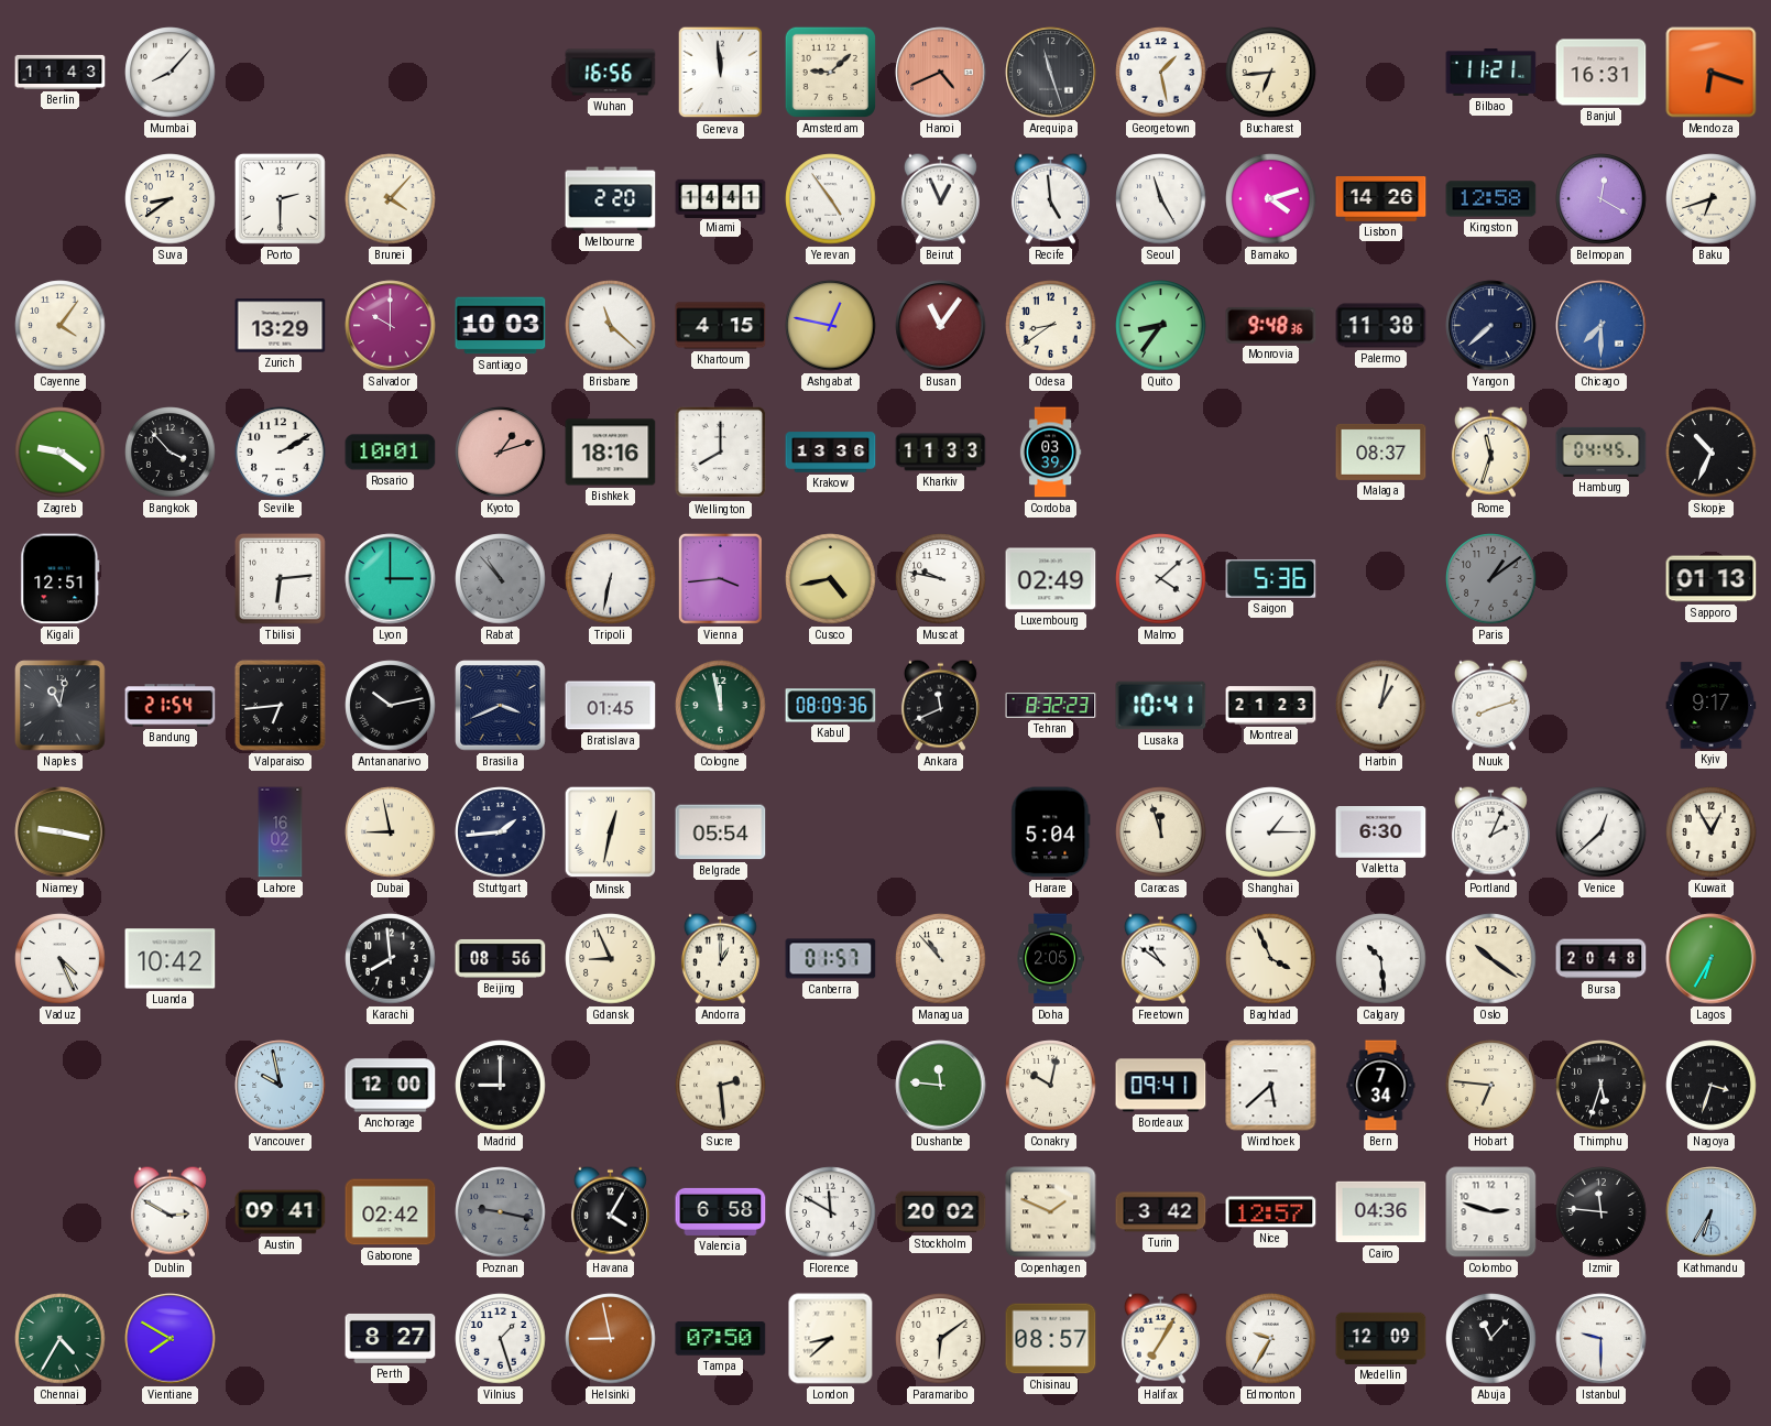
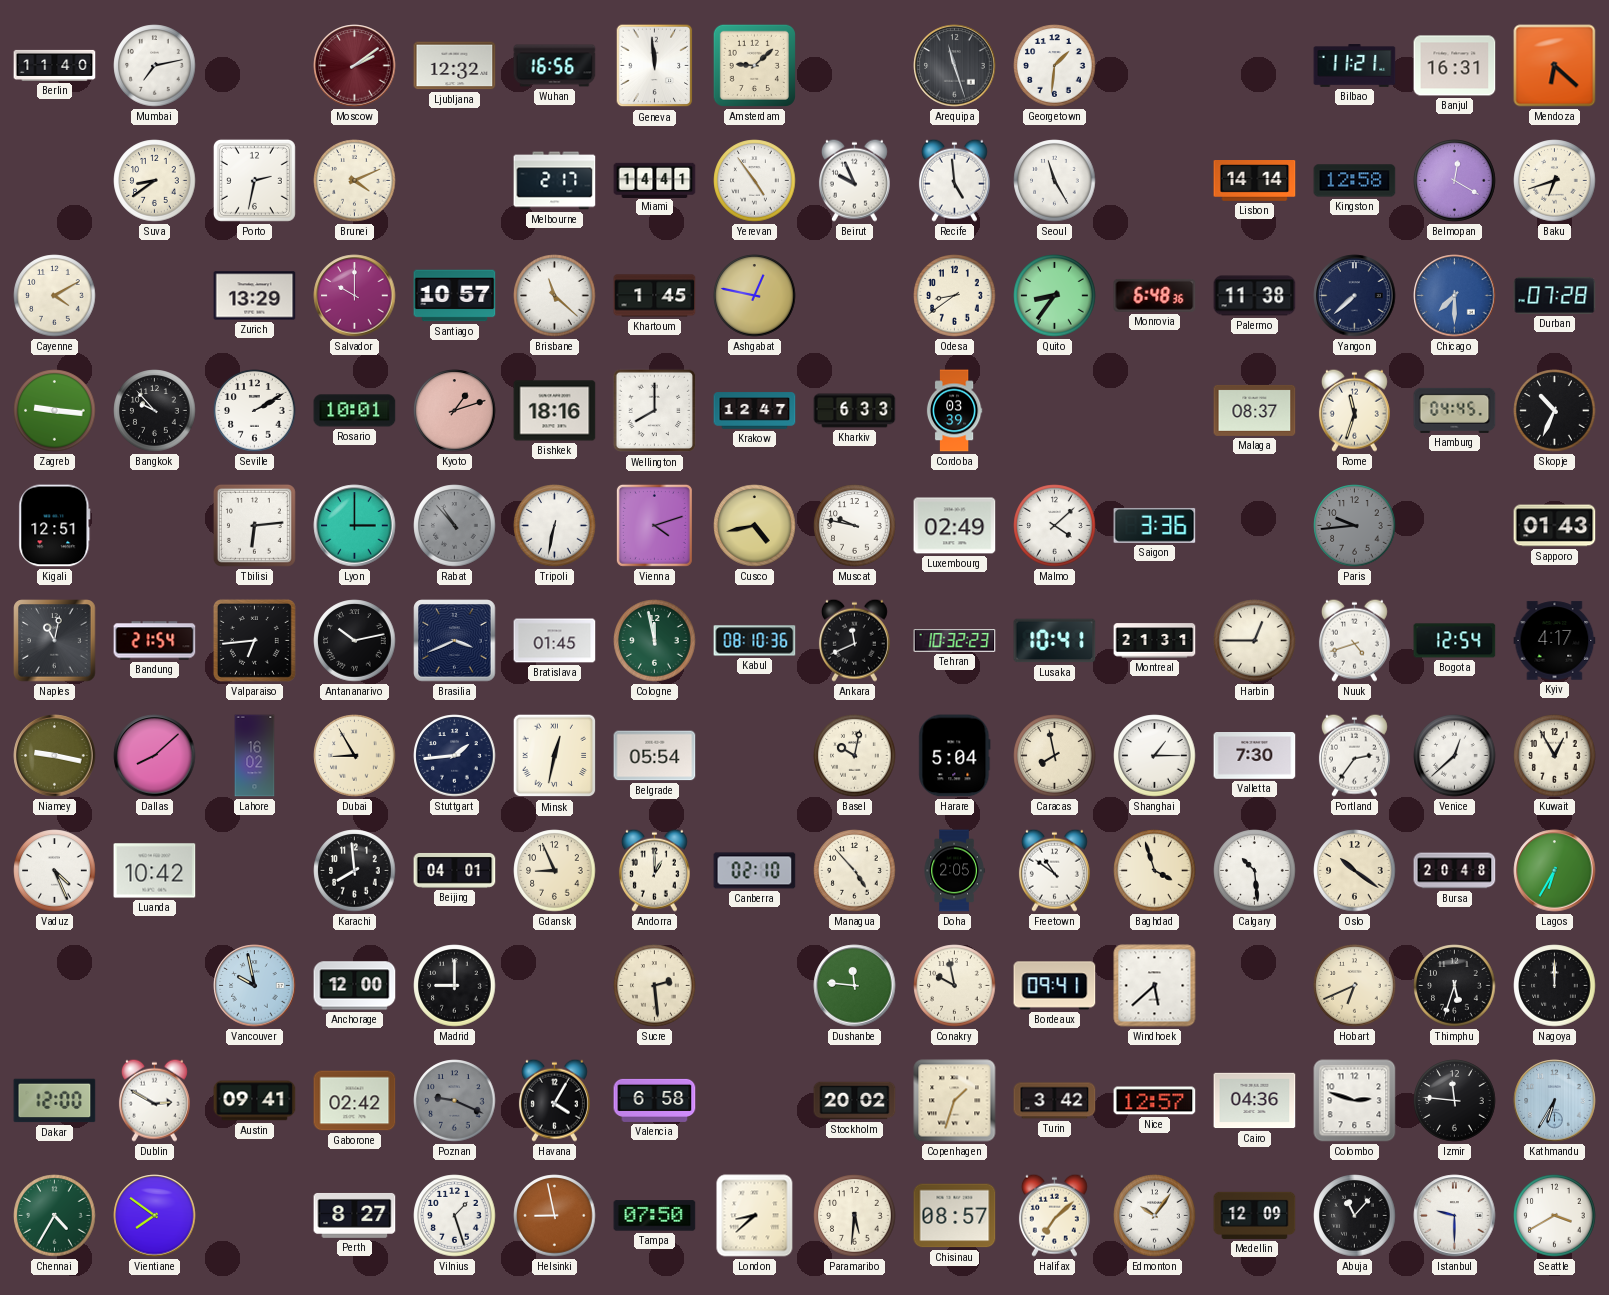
Berlin: 11:43 -> 11:40
Mumbai: 8:07 -> 7:13
Moscow: none -> 2:09
Ljubljana: none -> 12:32
Hanoi: 4:41 -> none
Georgetown: 1:28 -> 1:31
Bucharest: 6:44 -> none
Mendoza: 6:18 -> 6:22
Porto: 2:30 -> 2:32
Brunei: 4:07 -> 4:11
Melbourne: 2:20 -> 2:17
Beirut: 12:56 -> 9:56
Bamako: 4:12 -> none
Lisbon: 14:26 -> 14:14
Cayenne: 4:06 -> 4:10
Santiago: 10:03 -> 10:57
Khartoum: 4:15 -> 1:45
Busan: 11:06 -> none
Monrovia: 9:48 -> 6:48
Durban: none -> 07:28
Zagreb: 9:21 -> 9:16
Bangkok: 3:53 -> 9:53
Krakow: 13:36 -> 12:47
Kharkiv: 11:33 -> 6:33
Vienna: 3:44 -> 4:12
Saigon: 5:36 -> 3:36
Paris: 1:09 -> 9:44
Sapporo: 01:13 -> 01:43
Kabul: 08:09 -> 08:10
Tehran: 8:32 -> 10:32
Montreal: 21:23 -> 21:31
Harbin: 1:02 -> 12:45
Nuuk: 8:12 -> 4:42
Bogota: none -> 12:54
Kyiv: 9:17 -> 4:17
Dallas: none -> 8:08
Dubai: 8:58 -> 8:55
Basel: none -> 10:02
Caracas: 11:57 -> 7:58
Valletta: 6:30 -> 7:30
Portland: 2:04 -> 2:36
Beijing: 08:56 -> 04:01
Canberra: 01:57 -> 02:10
Managua: 10:53 -> 4:53
Baghdad: 3:56 -> 3:57
Conakry: 10:02 -> 9:58
Bern: 7:34 -> none
Hobart: 6:46 -> 6:41
Nagoya: 3:33 -> 12:00
Dakar: none -> 12:00
Poznan: 9:17 -> 9:19
Florence: 11:50 -> none
Copenhagen: 1:49 -> 1:33
Vientiane: 7:50 -> 7:51
Paramaribo: 6:09 -> 5:31
Halifax: 7:05 -> 7:08
Edmonton: 9:35 -> 10:06
Seattle: none -> 3:40
